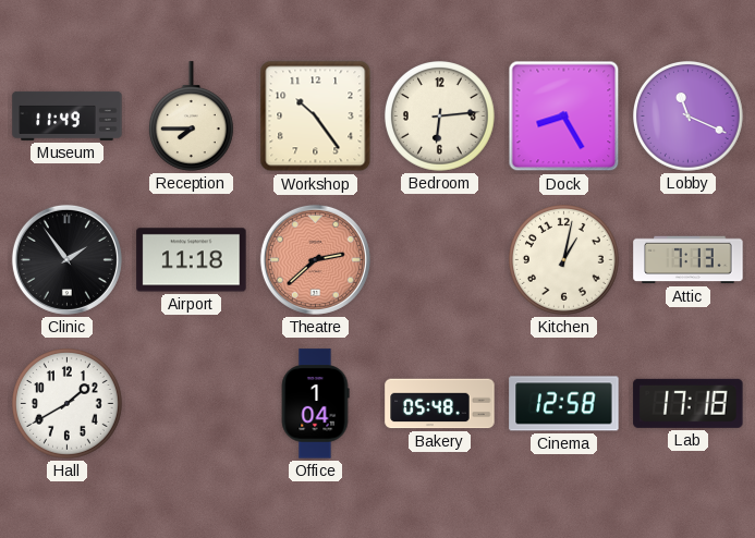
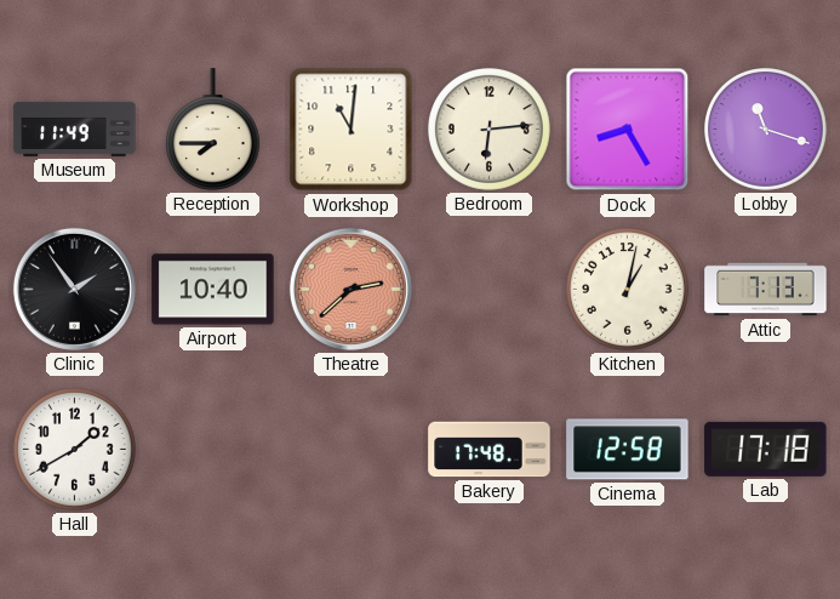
Workshop: 10:24 -> 11:01
Lobby: 11:19 -> 11:18
Airport: 11:18 -> 10:40
Office: 1:04 -> none
Bakery: 05:48 -> 17:48
